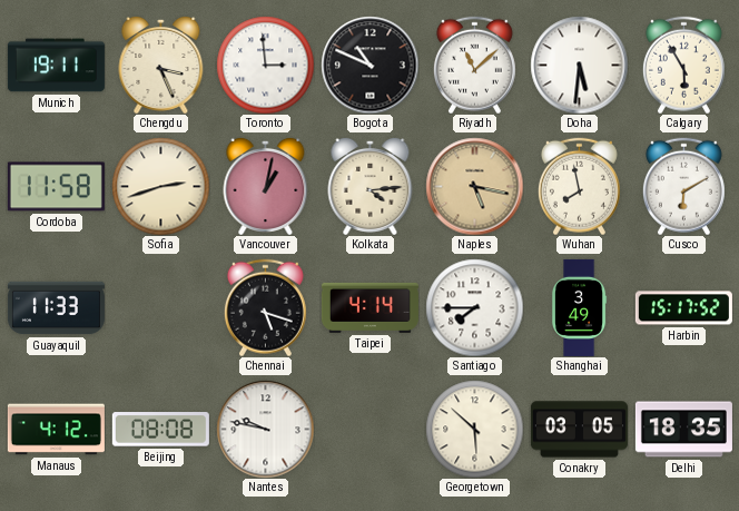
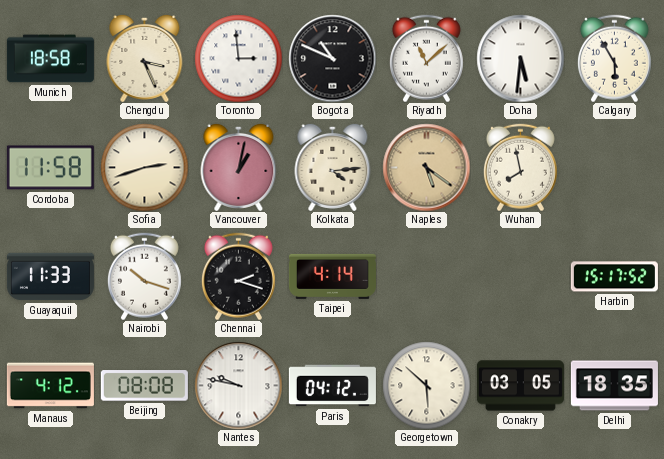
Munich: 19:11 -> 18:58
Naples: 5:17 -> 5:21
Cusco: 6:10 -> none
Nairobi: none -> 10:18
Chennai: 5:18 -> 2:18
Santiago: 7:45 -> none
Shanghai: 3:49 -> none
Paris: none -> 04:12
